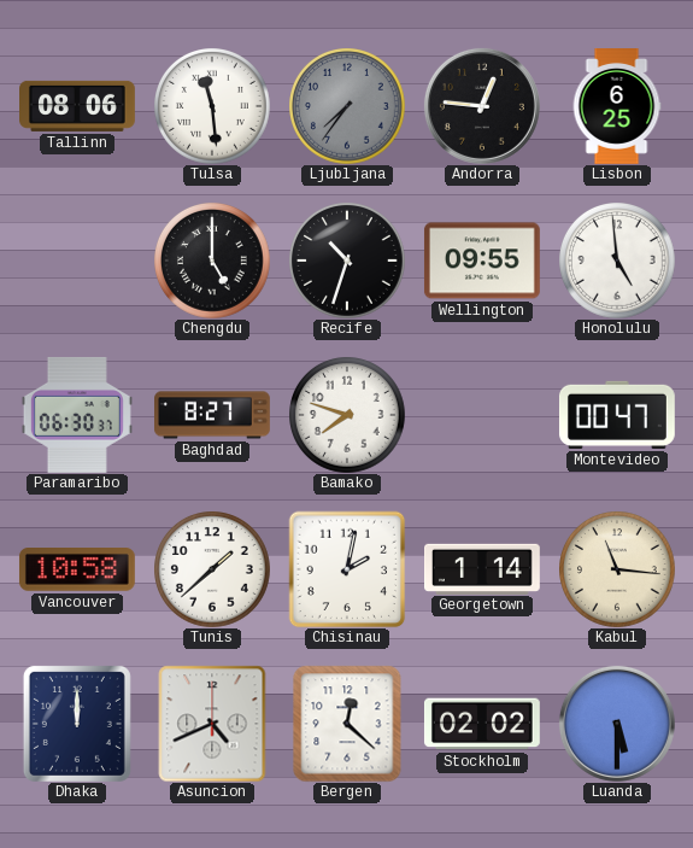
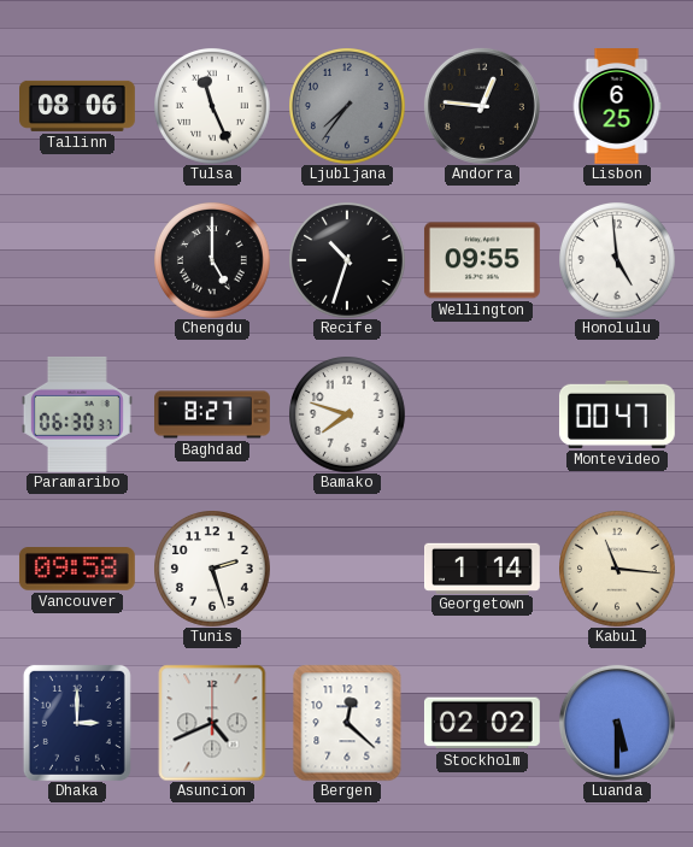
Tulsa: 11:29 -> 11:26
Vancouver: 10:58 -> 09:58
Tunis: 1:38 -> 2:27
Chisinau: 2:02 -> none
Dhaka: 12:00 -> 3:00
